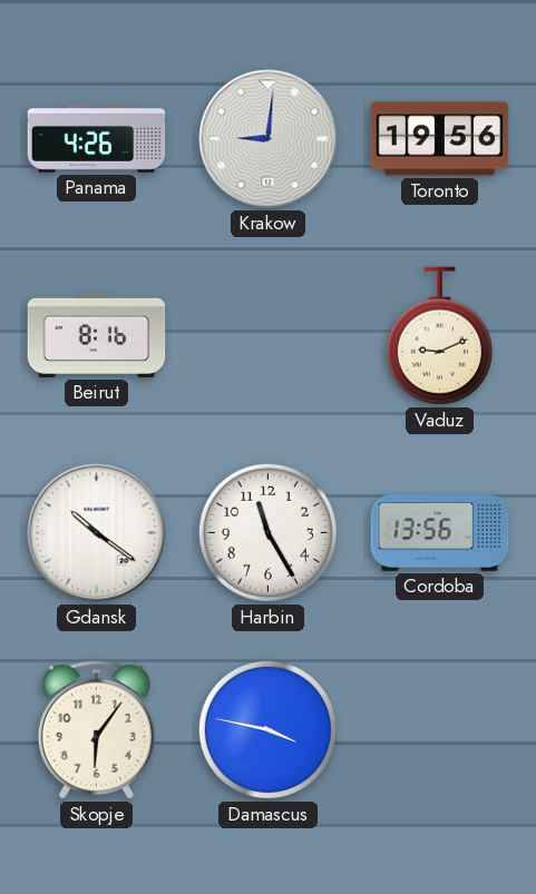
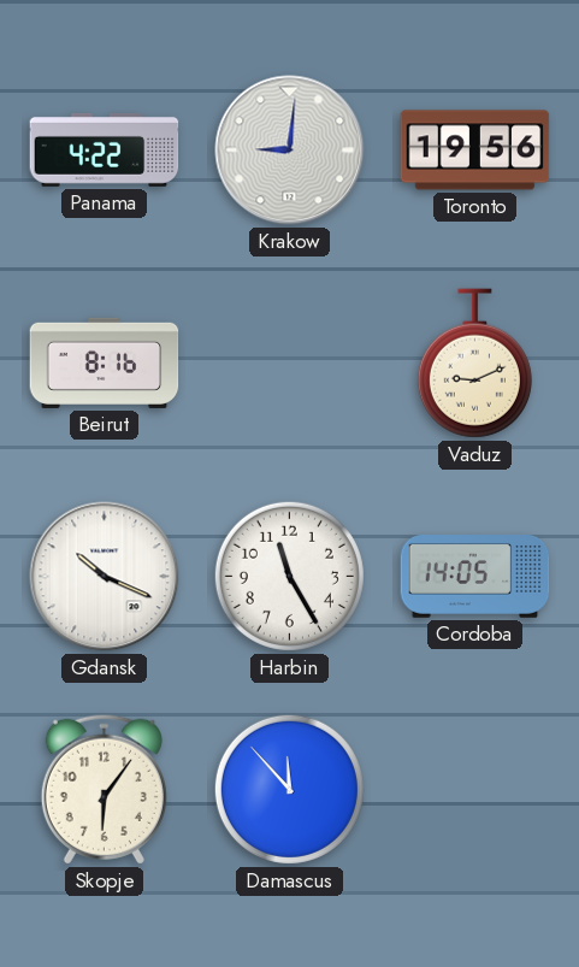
Panama: 4:26 -> 4:22
Gdansk: 10:21 -> 10:19
Cordoba: 13:56 -> 14:05
Damascus: 3:47 -> 11:53
